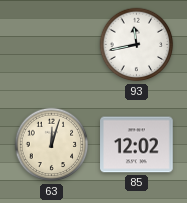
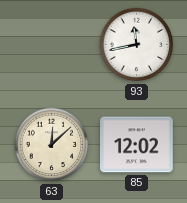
63: 12:03 -> 12:08
